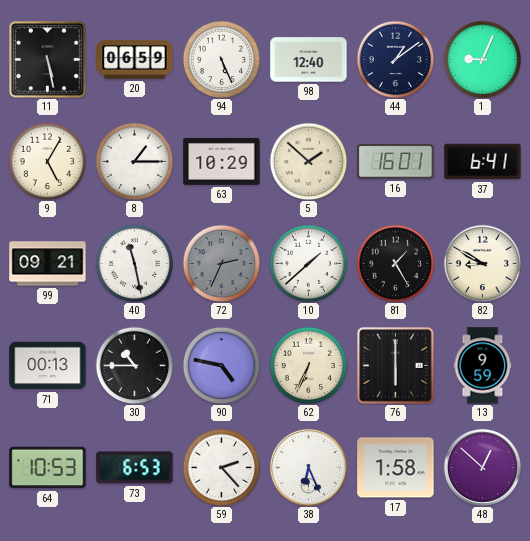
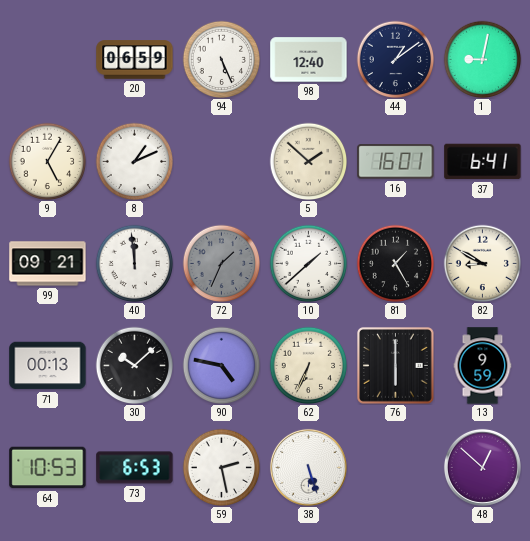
11: 5:28 -> none
1: 9:04 -> 9:02
8: 1:15 -> 1:11
63: 10:29 -> none
40: 11:28 -> 11:59
72: 2:34 -> 1:34
30: 10:45 -> 10:08
59: 2:23 -> 2:28
38: 6:26 -> 5:27
17: 1:58 -> none
